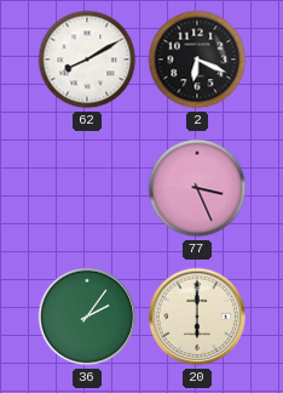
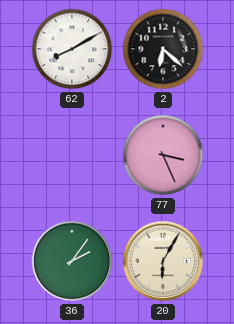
2: 6:19 -> 6:22
20: 6:00 -> 6:05
